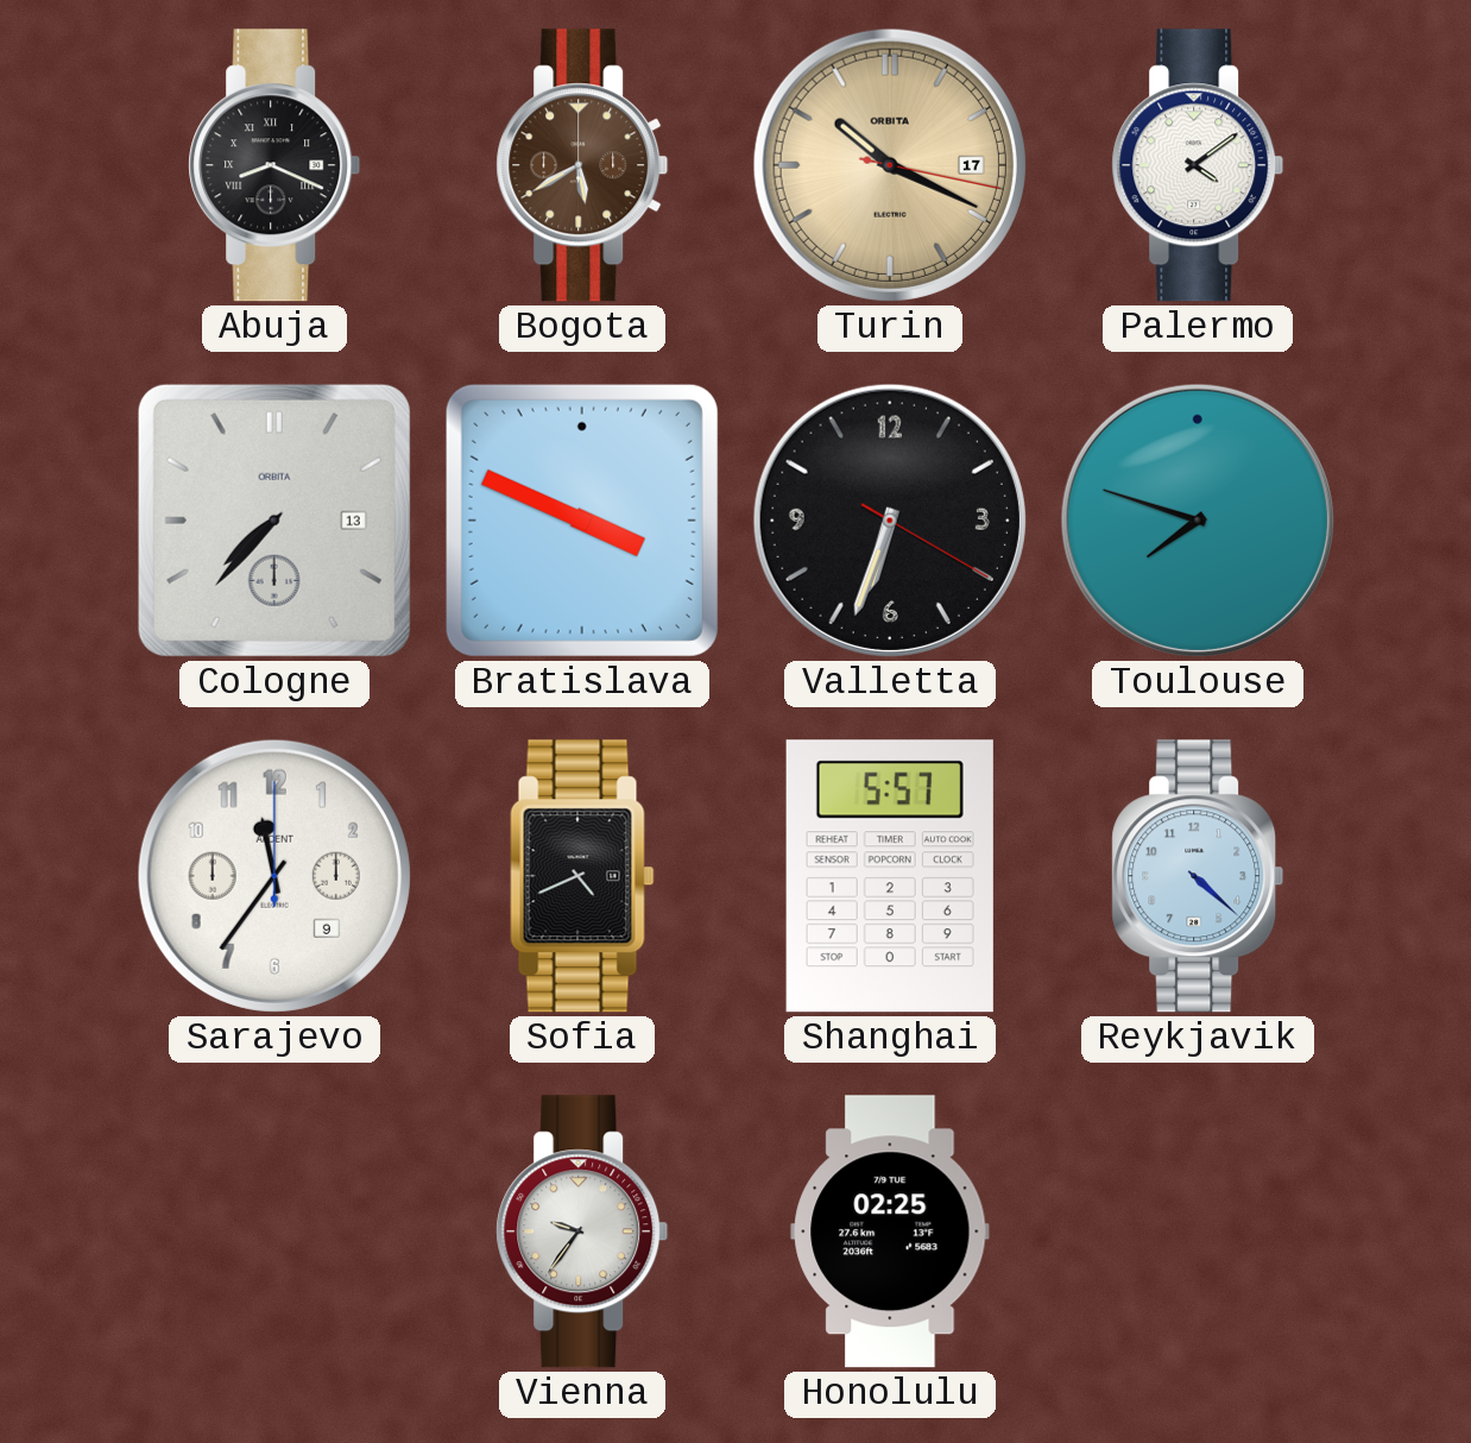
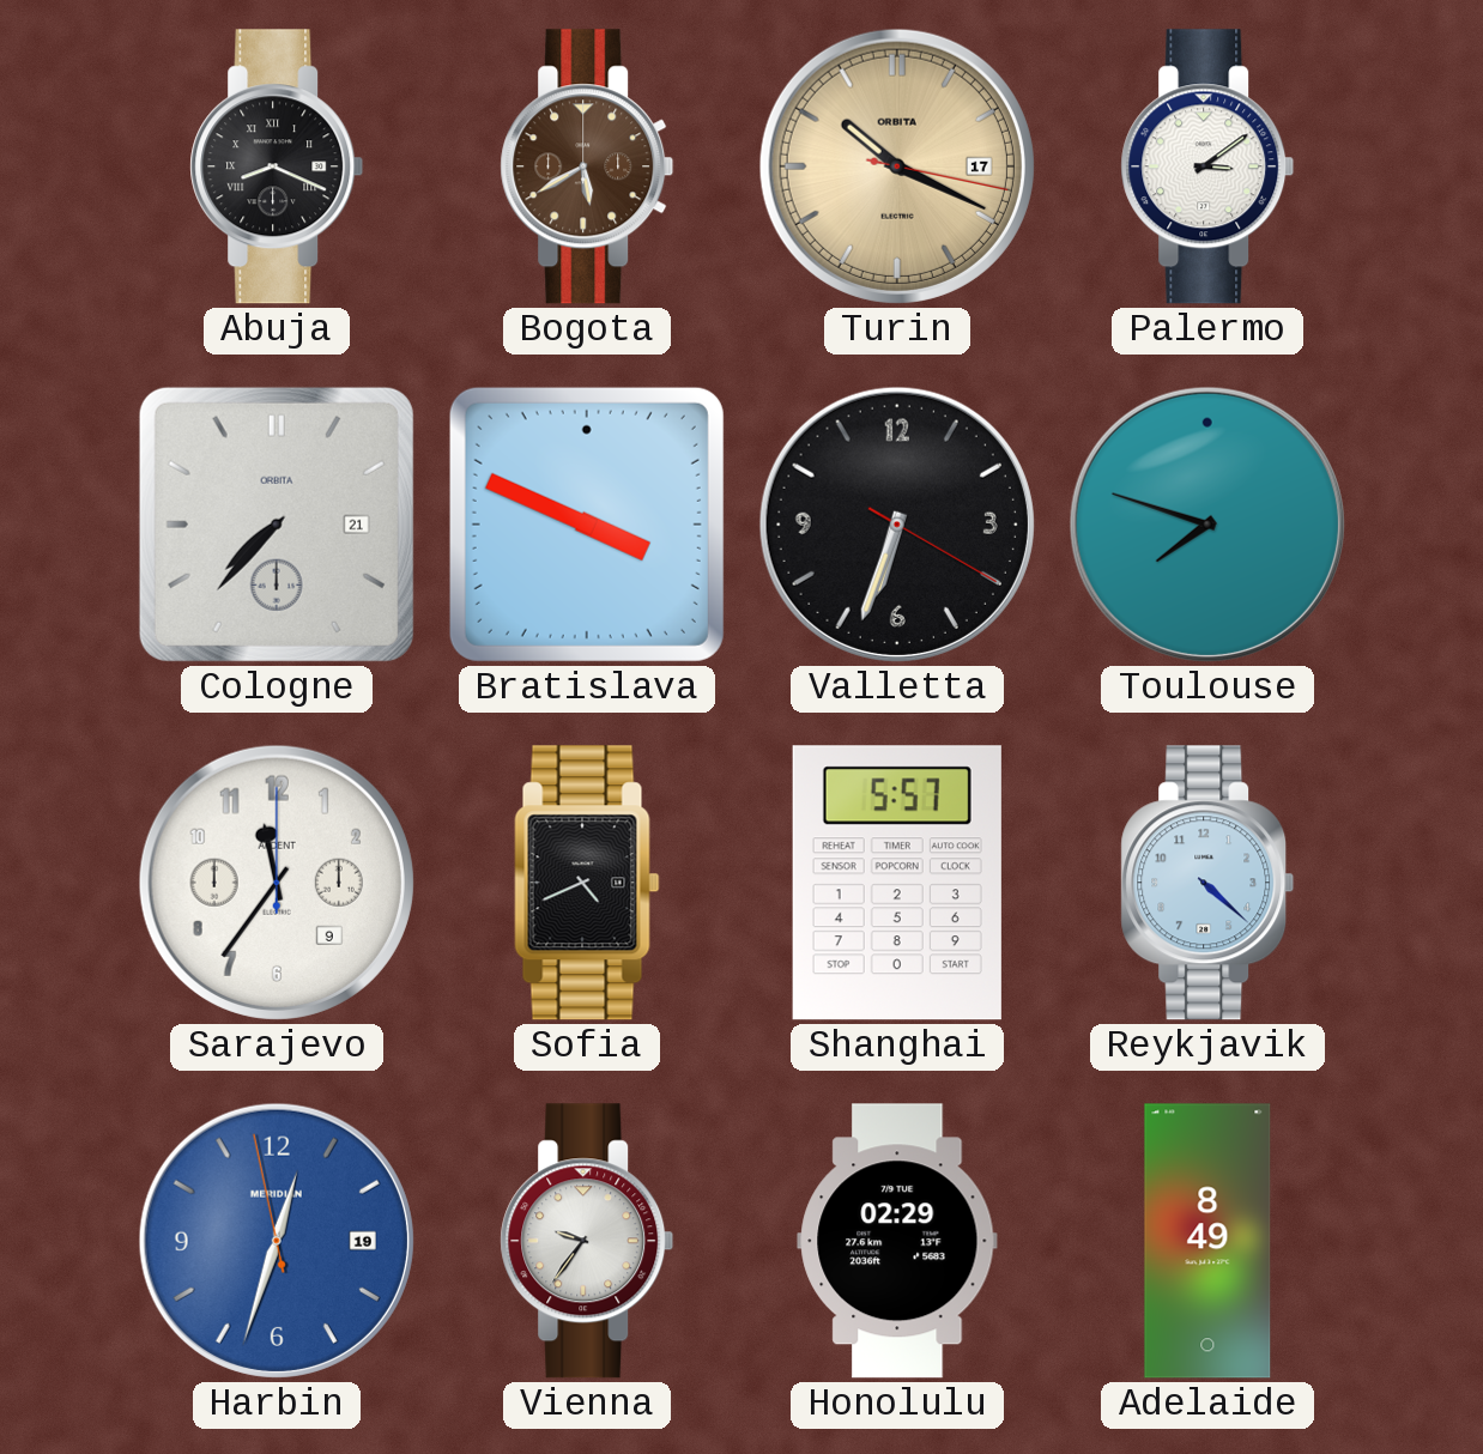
Palermo: 4:09 -> 3:09
Cologne date: 13 -> 21
Harbin: none -> 12:32
Honolulu: 02:25 -> 02:29
Adelaide: none -> 8:49
